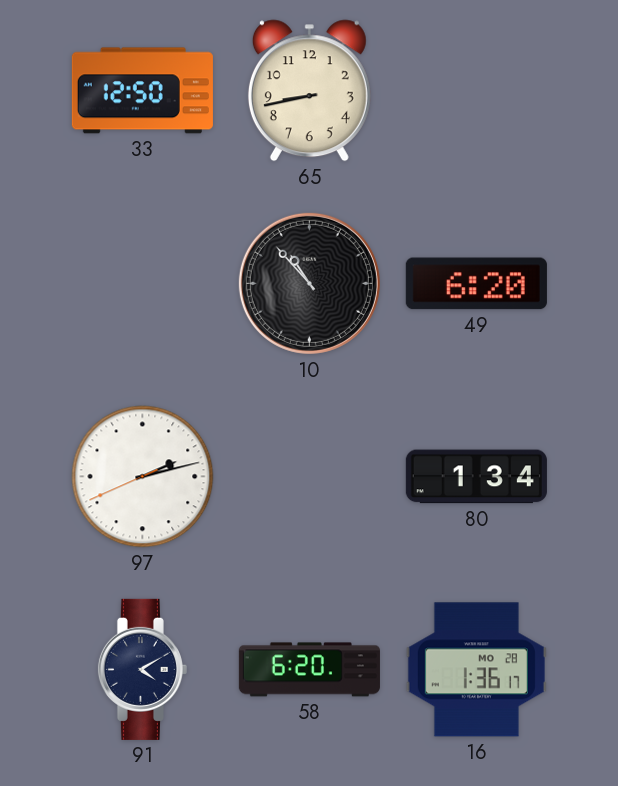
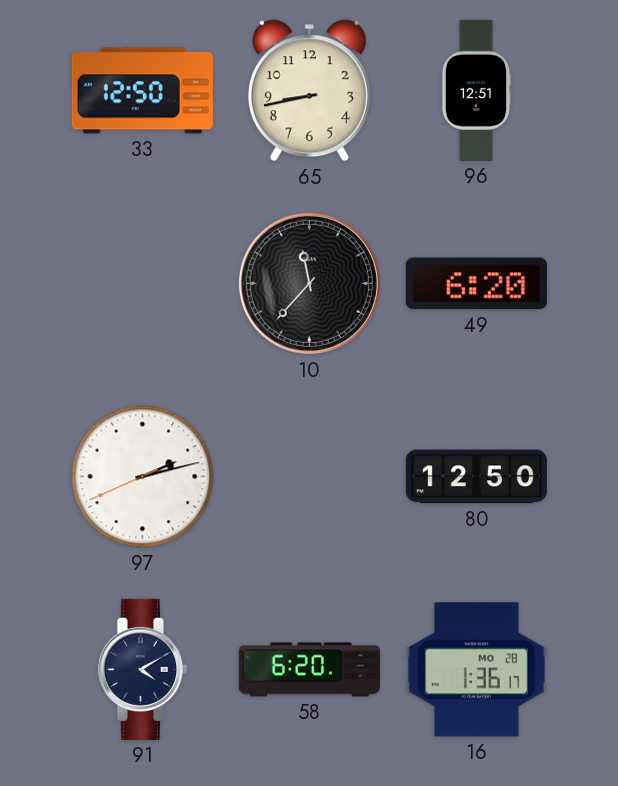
96: none -> 12:51
10: 10:53 -> 11:37
80: 1:34 -> 12:50
